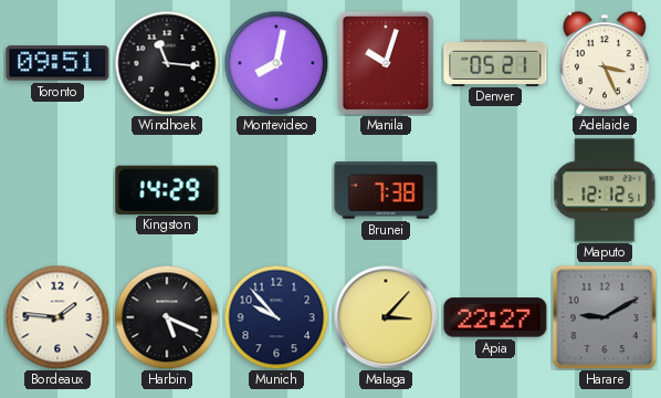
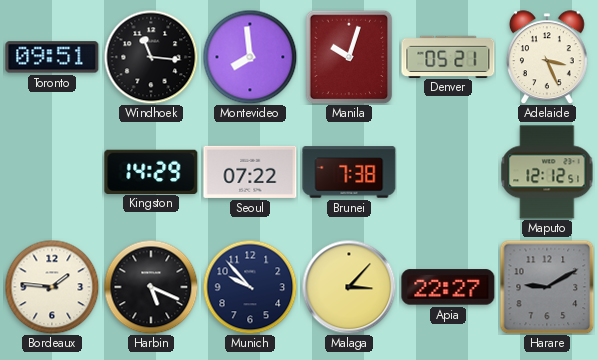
Montevideo: 8:02 -> 7:59
Seoul: none -> 07:22
